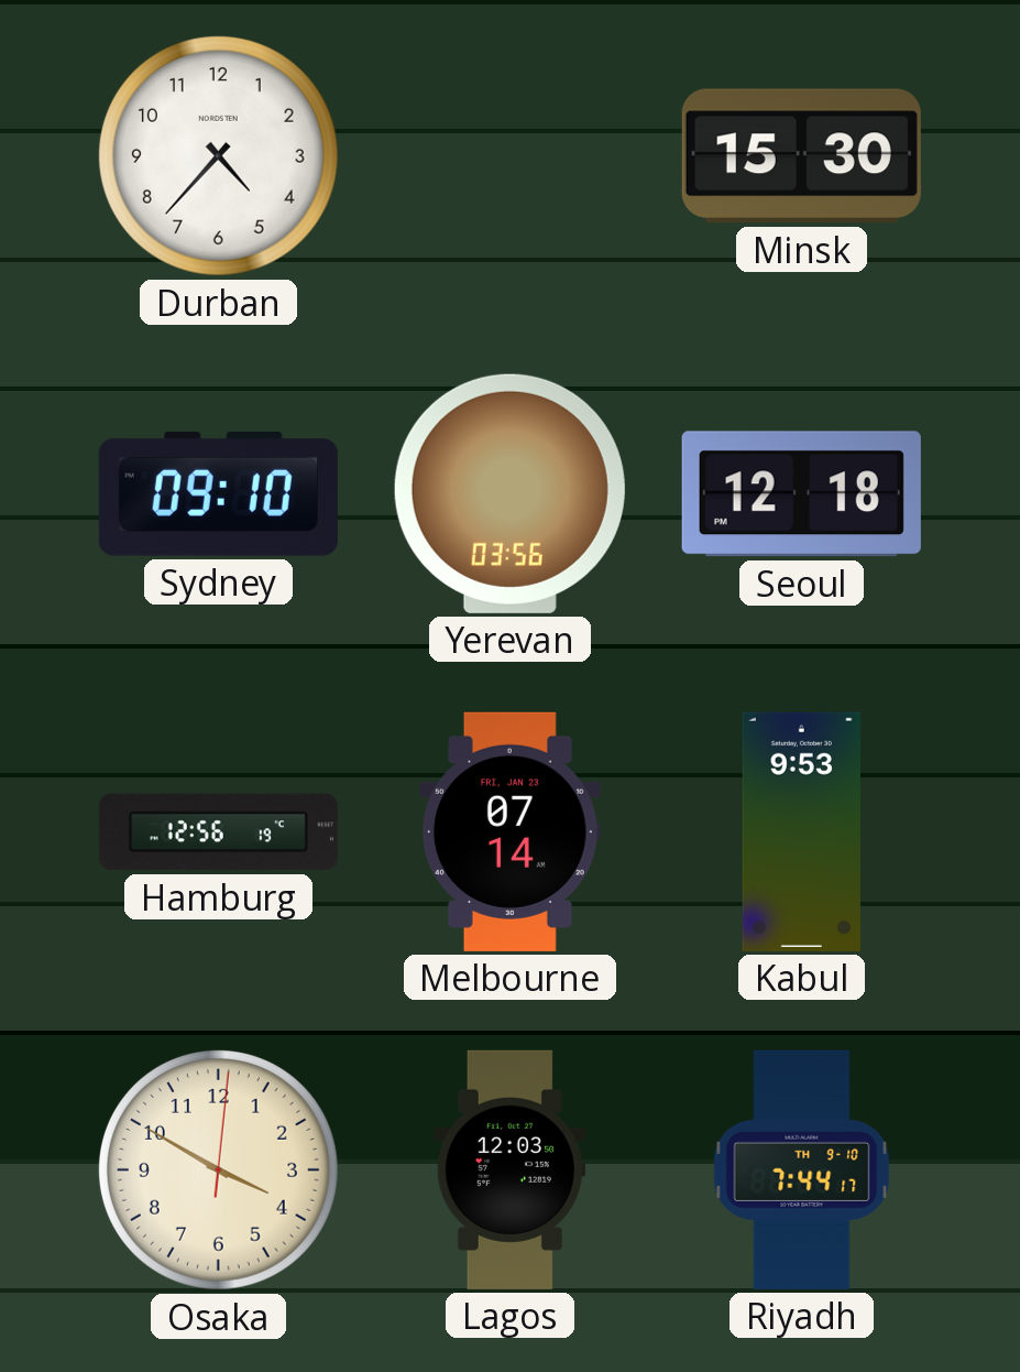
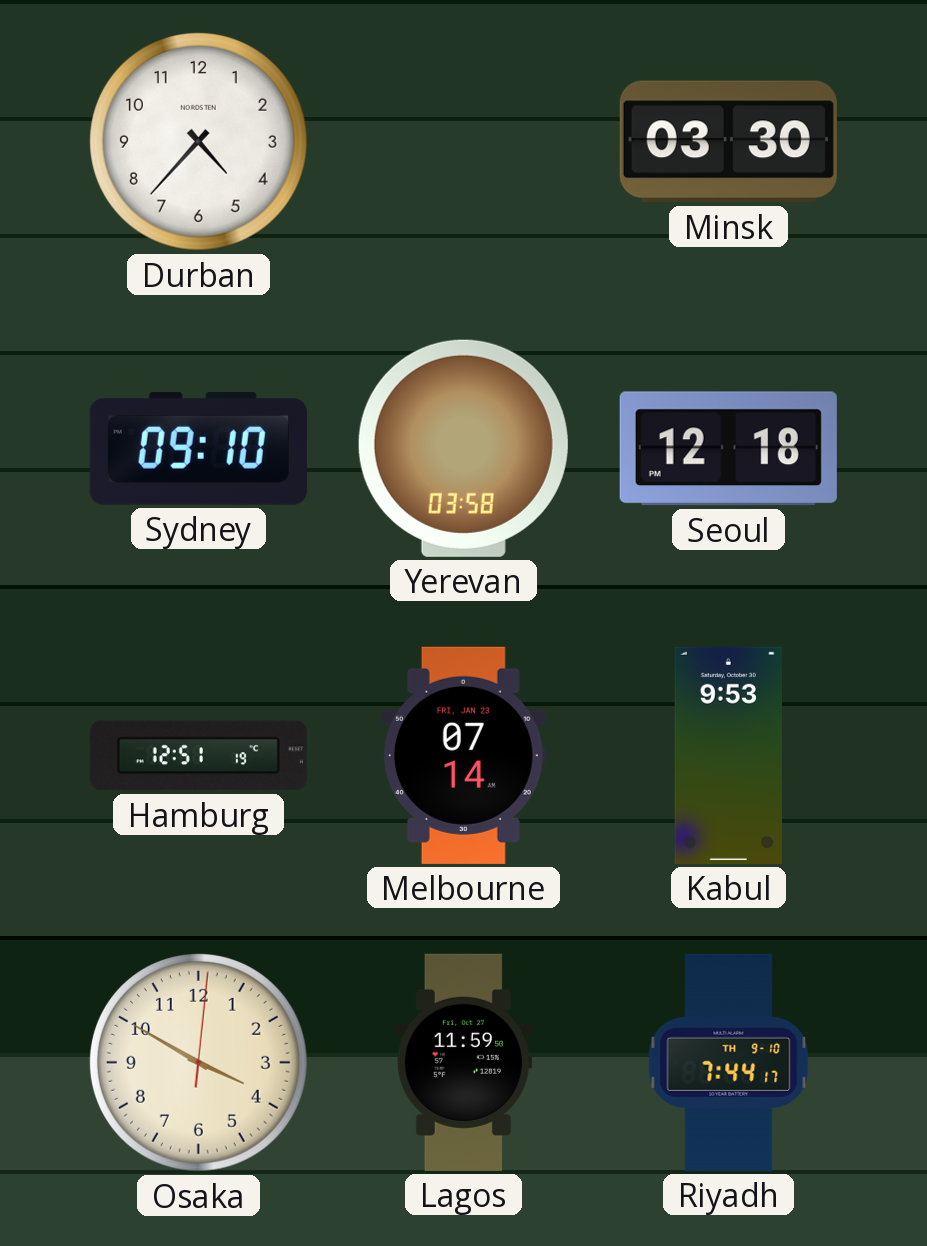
Minsk: 15:30 -> 03:30
Yerevan: 03:56 -> 03:58
Hamburg: 12:56 -> 12:51
Lagos: 12:03 -> 11:59
